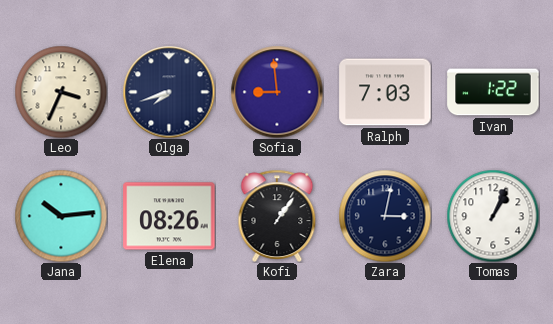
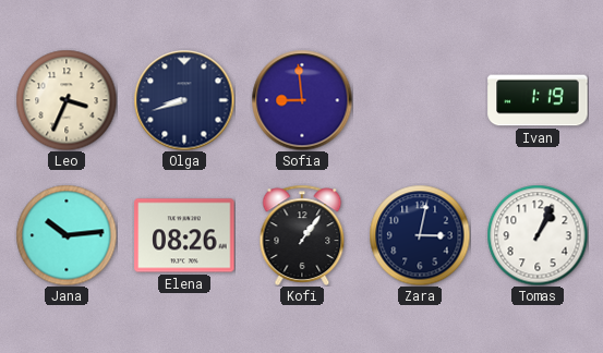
Olga: 7:42 -> 8:42
Ralph: 7:03 -> none
Ivan: 1:22 -> 1:19
